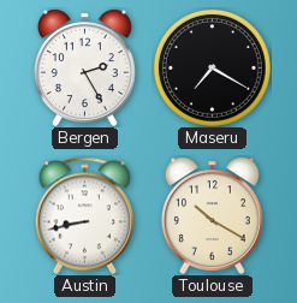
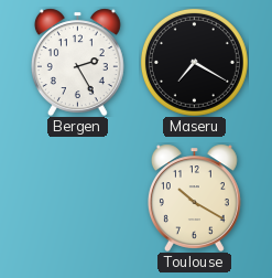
Austin: 8:43 -> none
